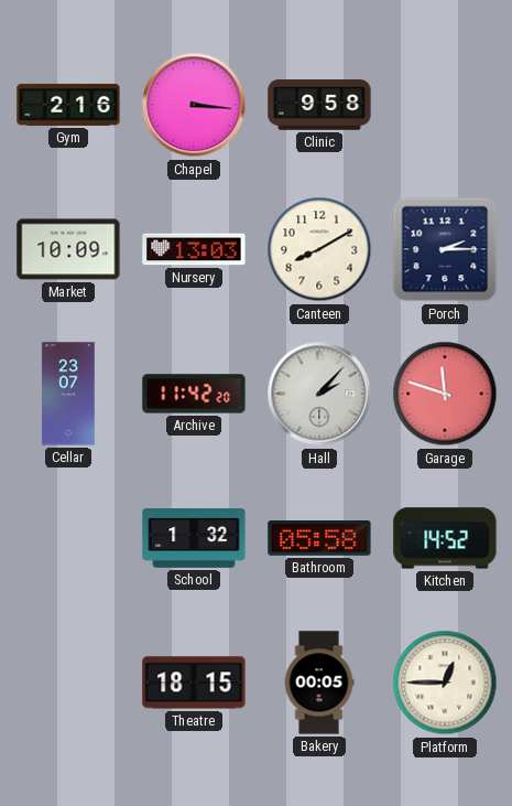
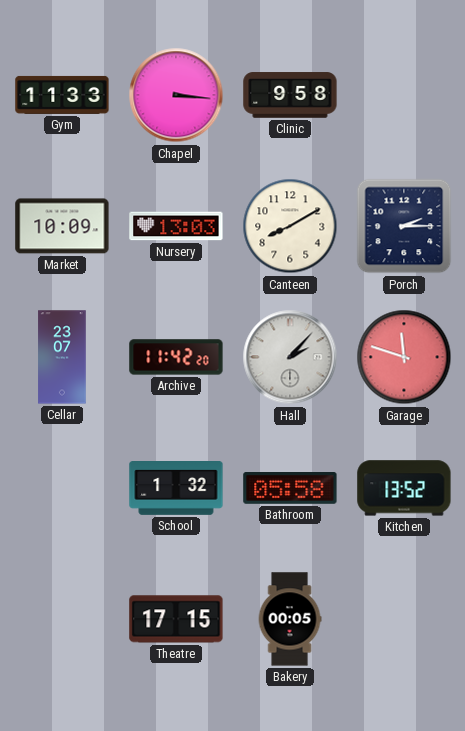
Gym: 2:16 -> 11:33
Kitchen: 14:52 -> 13:52
Theatre: 18:15 -> 17:15
Platform: 12:45 -> none
